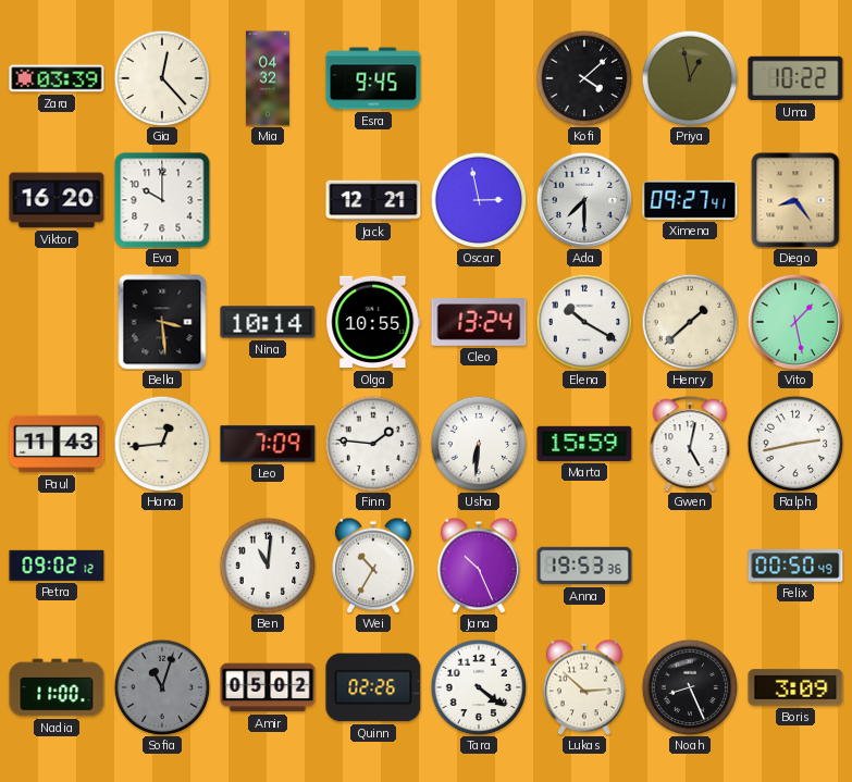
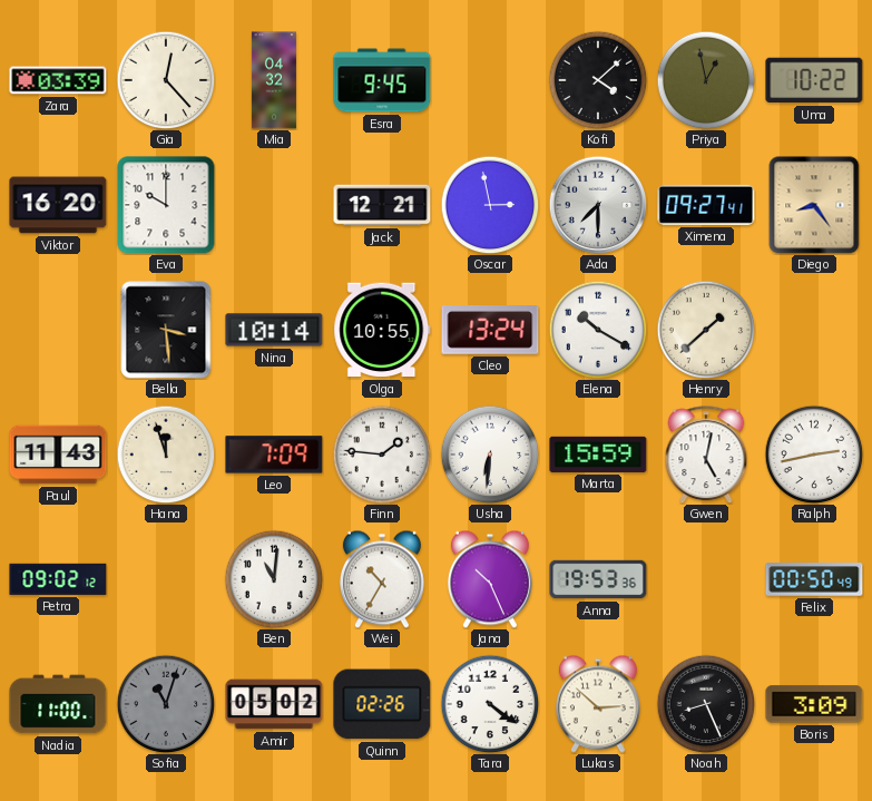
Vito: 1:28 -> none
Hana: 12:44 -> 11:57
